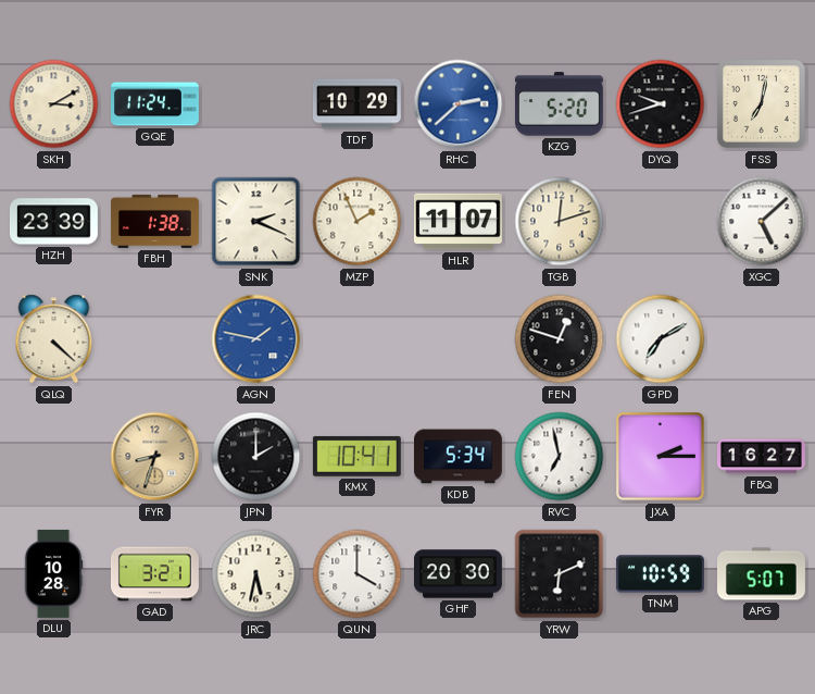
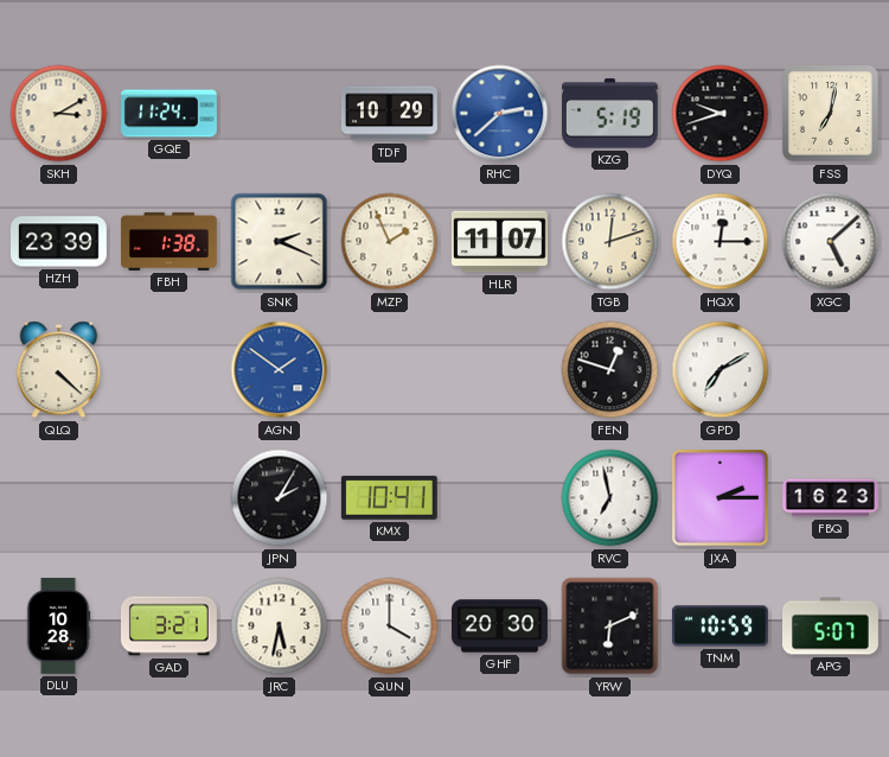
KZG: 5:20 -> 5:19
HQX: none -> 12:15
AGN: 1:47 -> 1:51
FYR: 8:33 -> none
JPN: 2:00 -> 2:05
KDB: 5:34 -> none
FBQ: 16:27 -> 16:23
